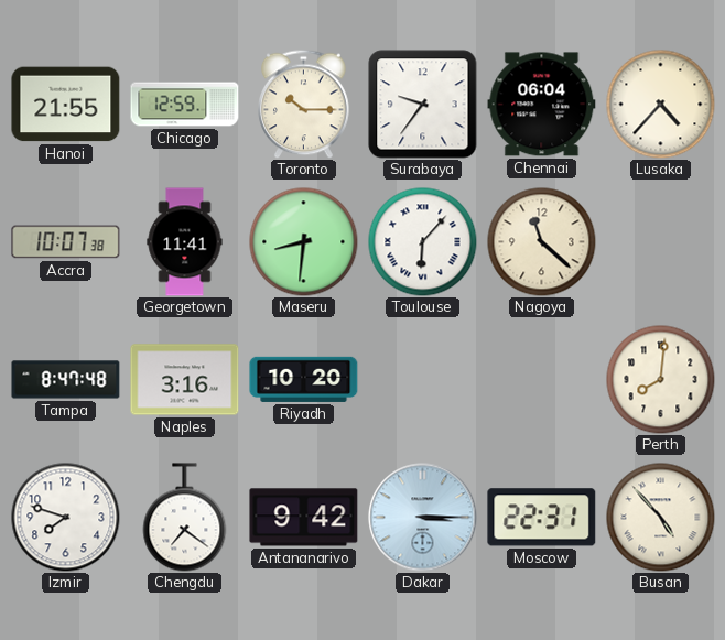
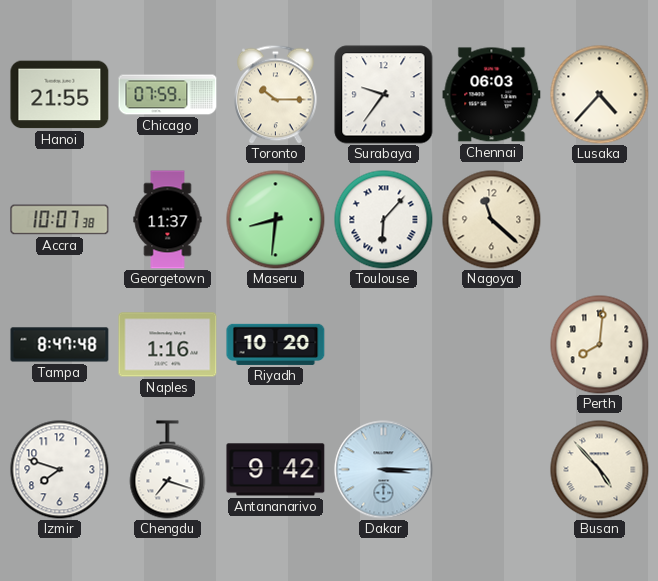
Chicago: 12:59 -> 07:59
Chennai: 06:04 -> 06:03
Georgetown: 11:41 -> 11:37
Naples: 3:16 -> 1:16
Chengdu: 7:21 -> 7:18
Moscow: 22:31 -> none
